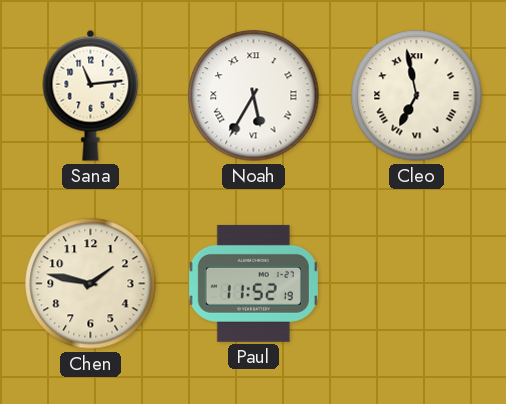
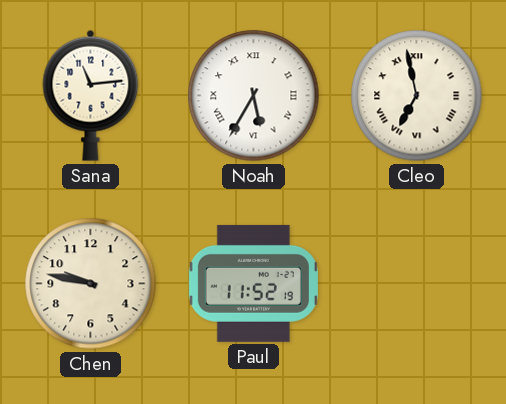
Chen: 1:47 -> 9:47
